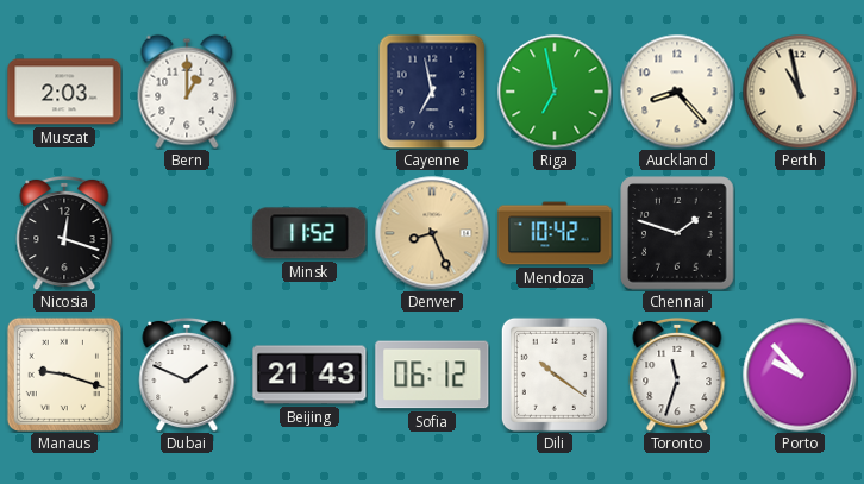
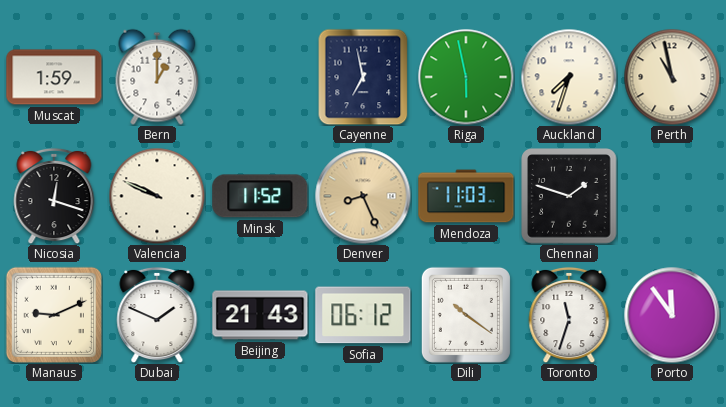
Muscat: 2:03 -> 1:59
Riga: 6:58 -> 5:58
Auckland: 8:23 -> 7:33
Valencia: none -> 9:49
Mendoza: 10:42 -> 11:03
Manaus: 9:18 -> 9:11
Porto: 9:53 -> 11:54
